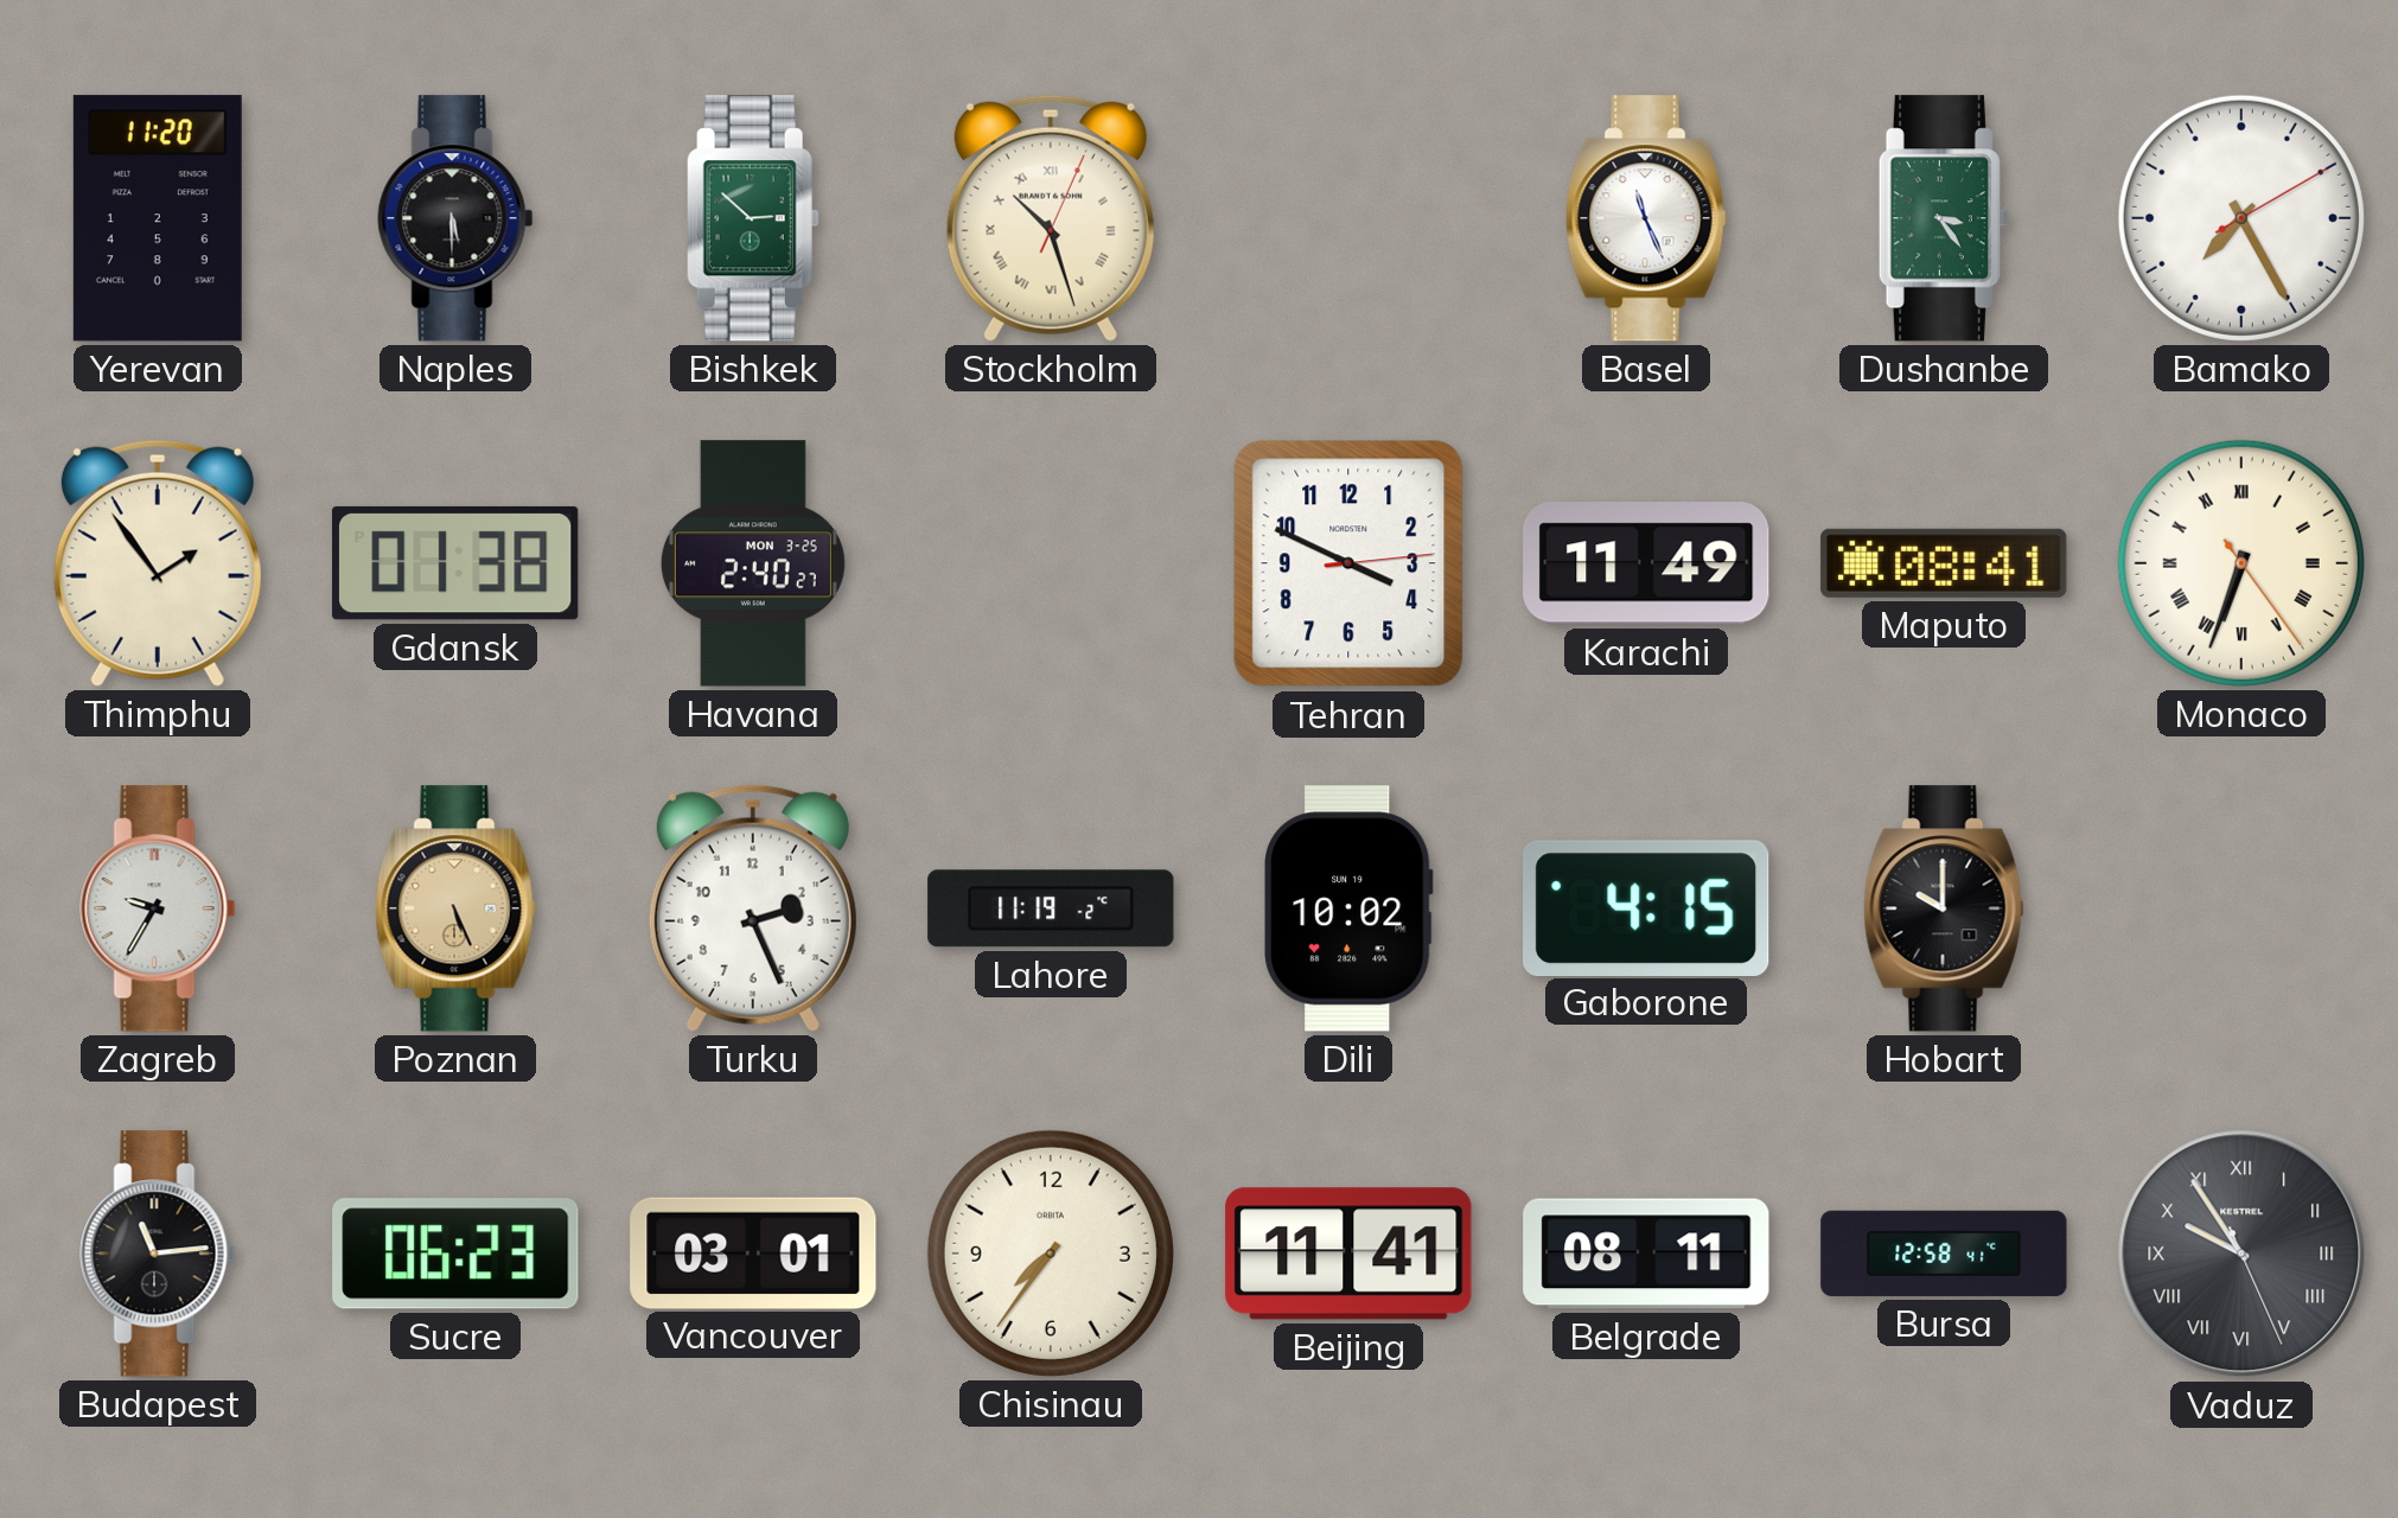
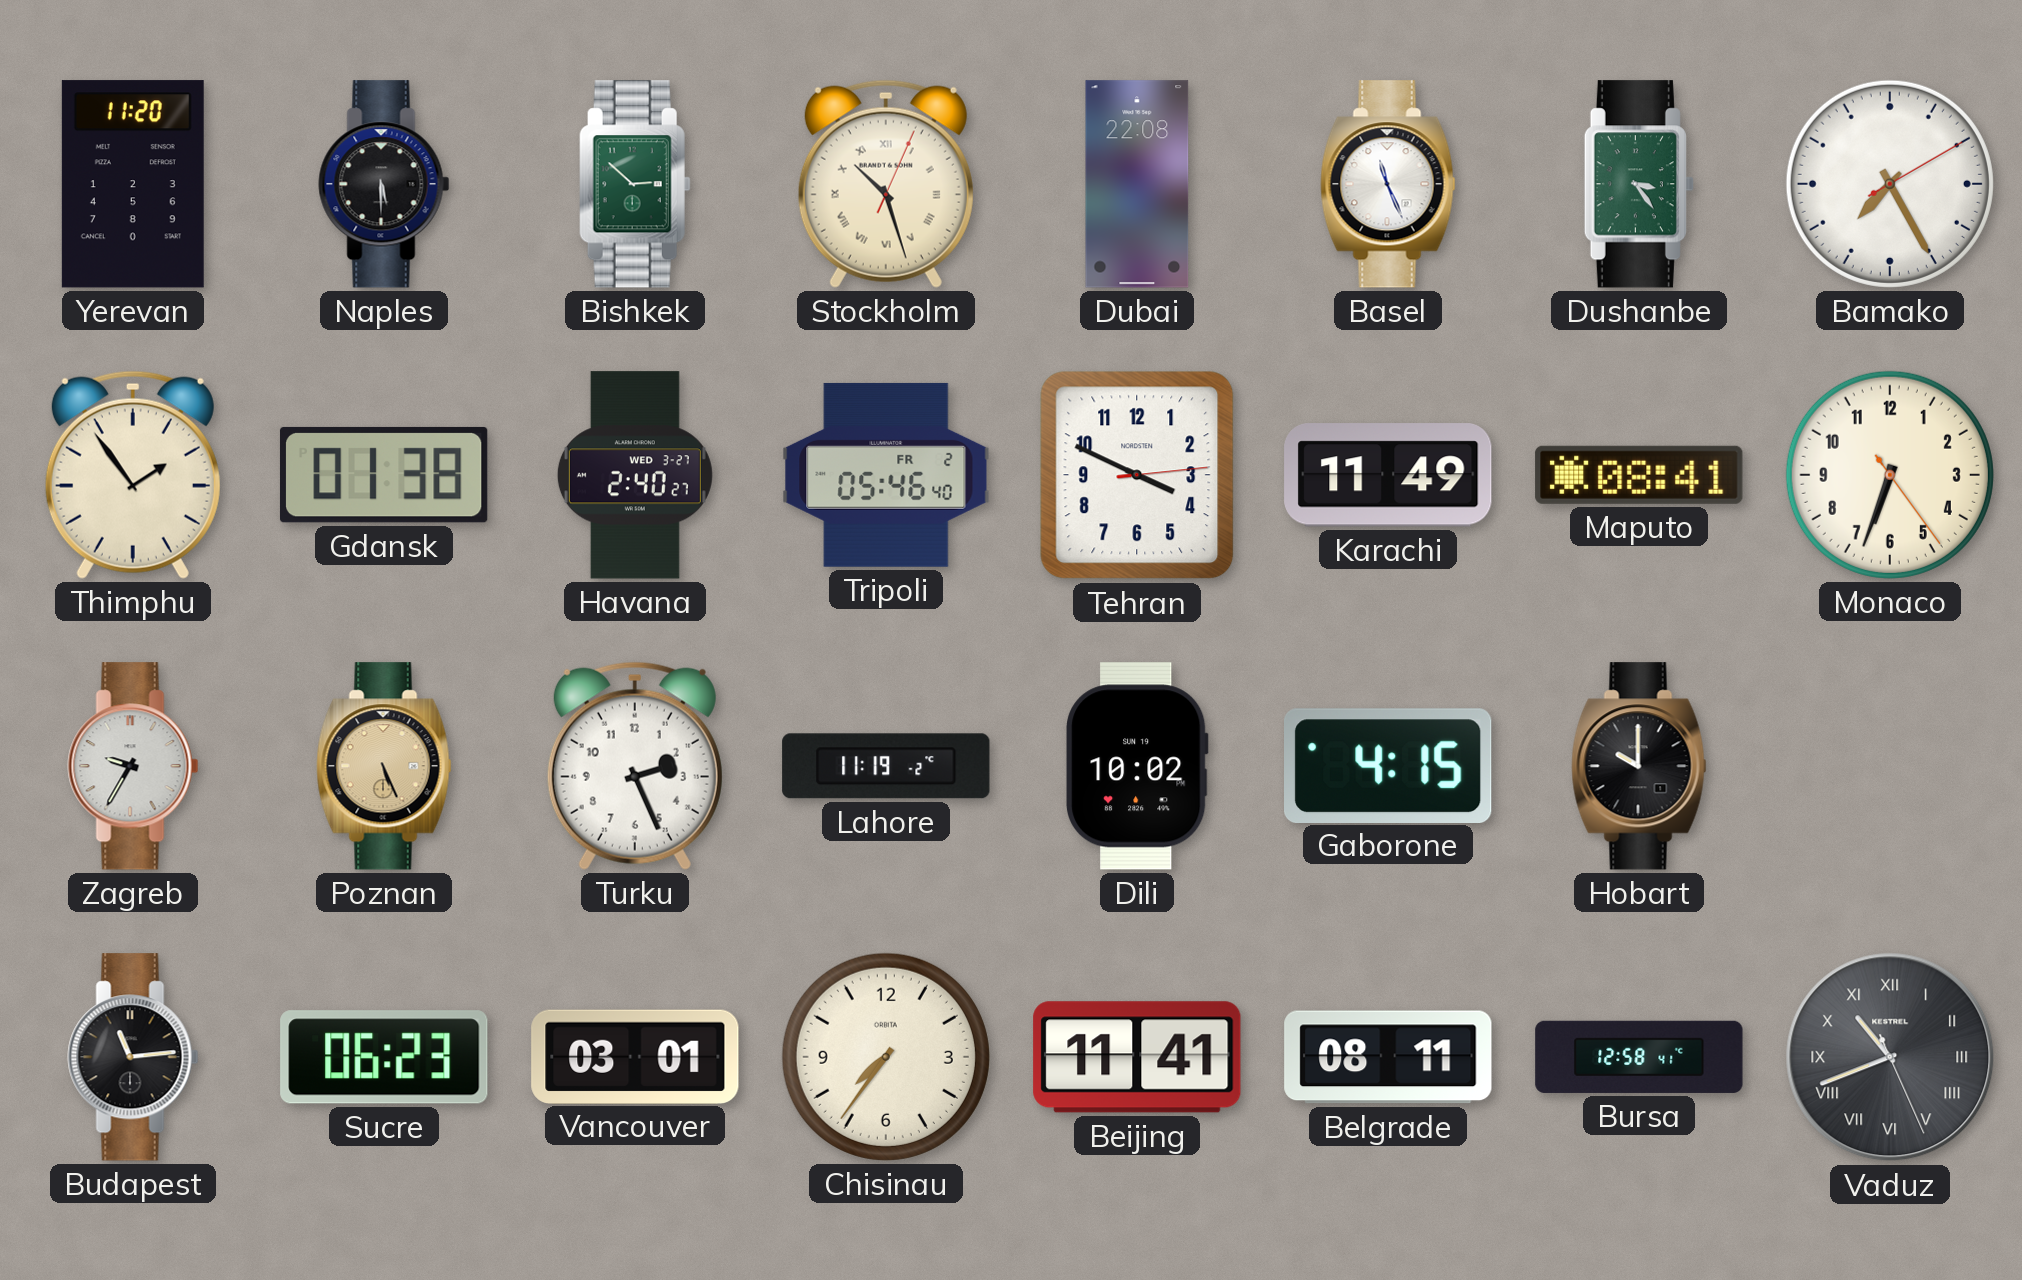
Dubai: none -> 22:08
Havana date: MON 3-25 -> WED 3-27
Tripoli: none -> 05:46
Monaco numerals: Roman -> Arabic
Vaduz: 9:54 -> 10:41
